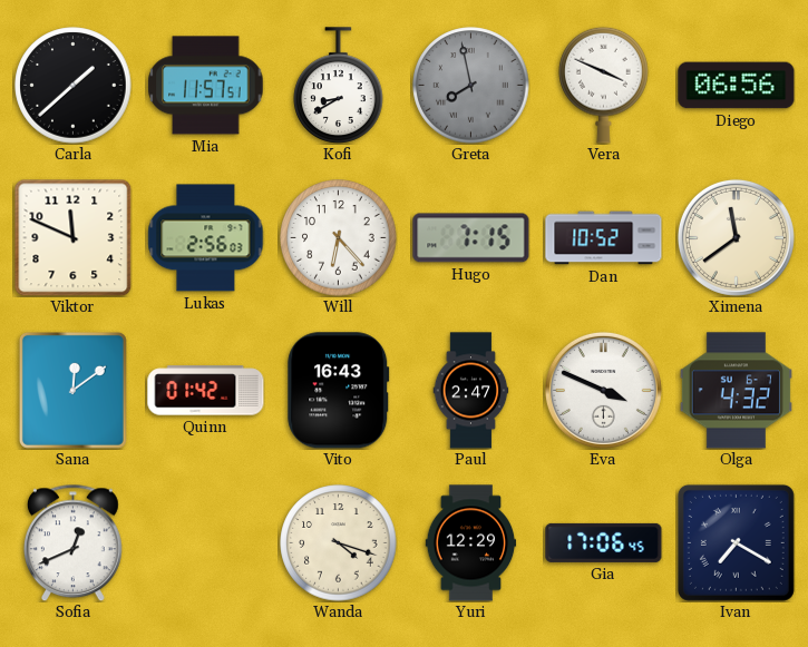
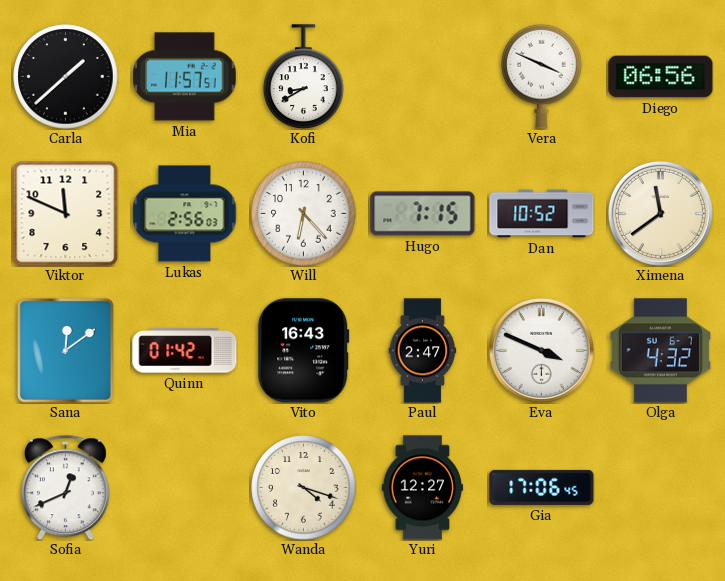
Greta: 7:58 -> none
Yuri: 12:29 -> 12:27
Ivan: 7:20 -> none
